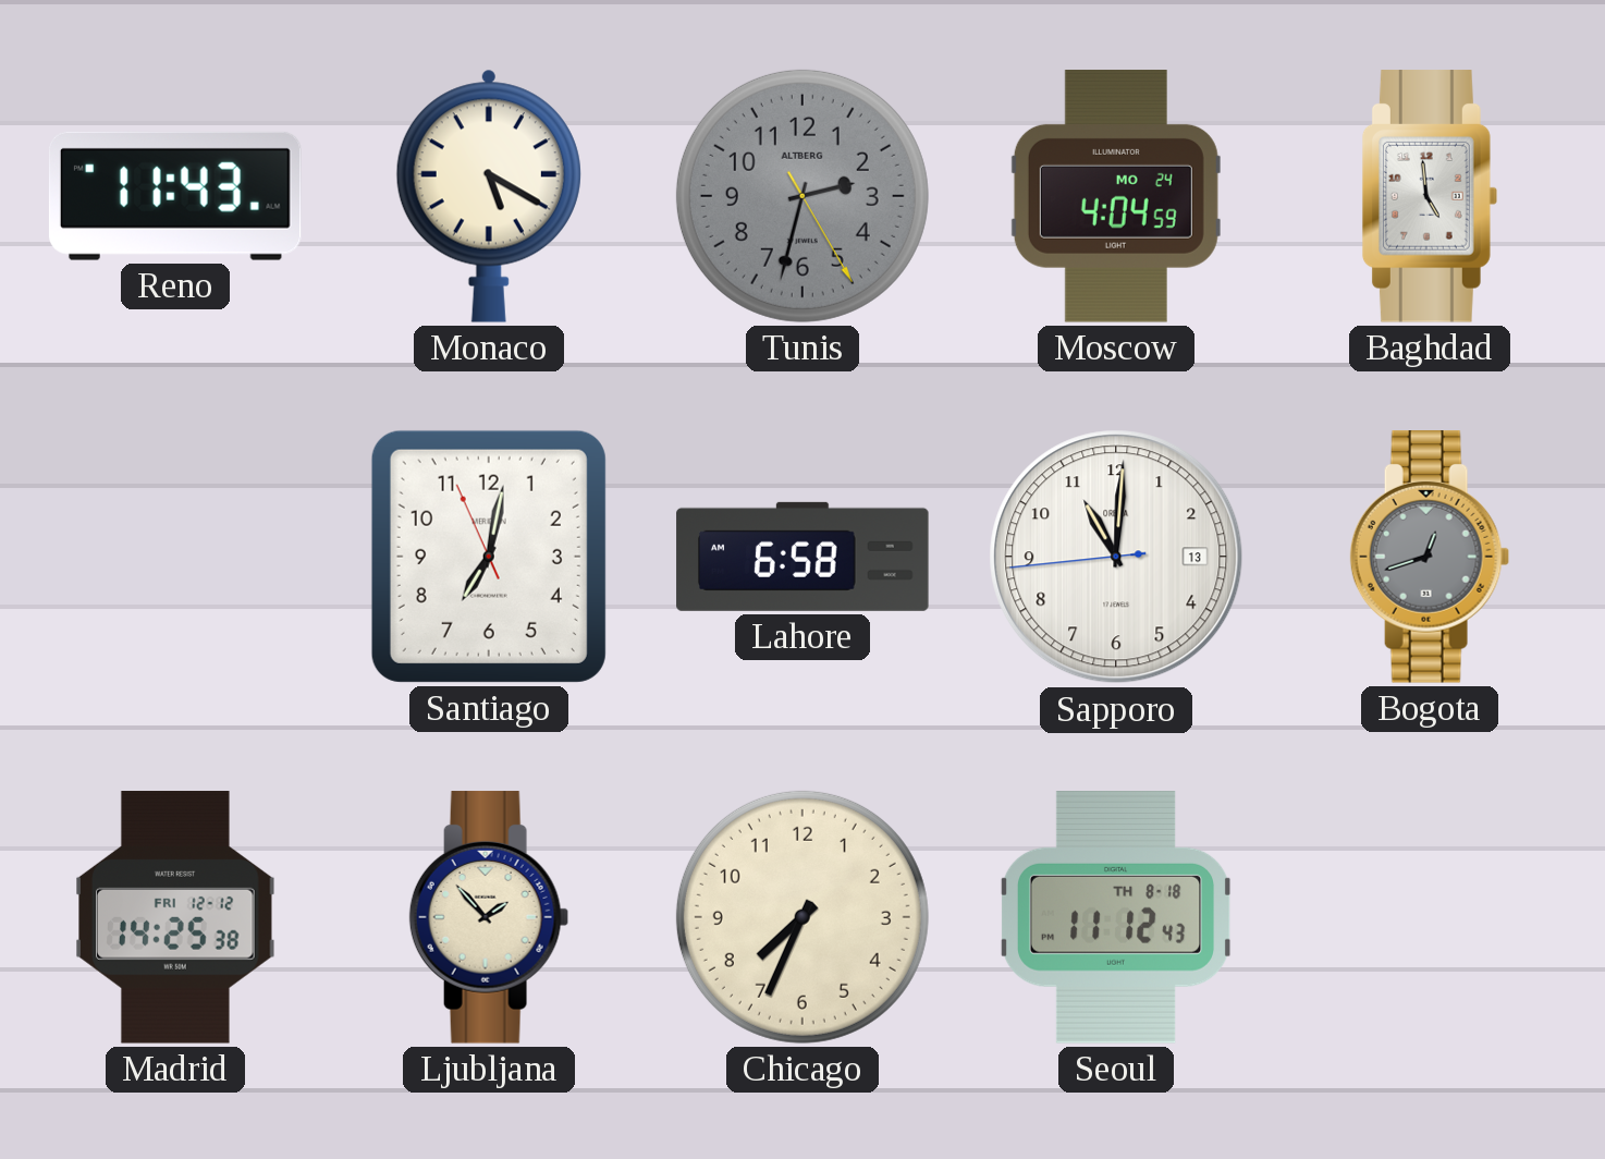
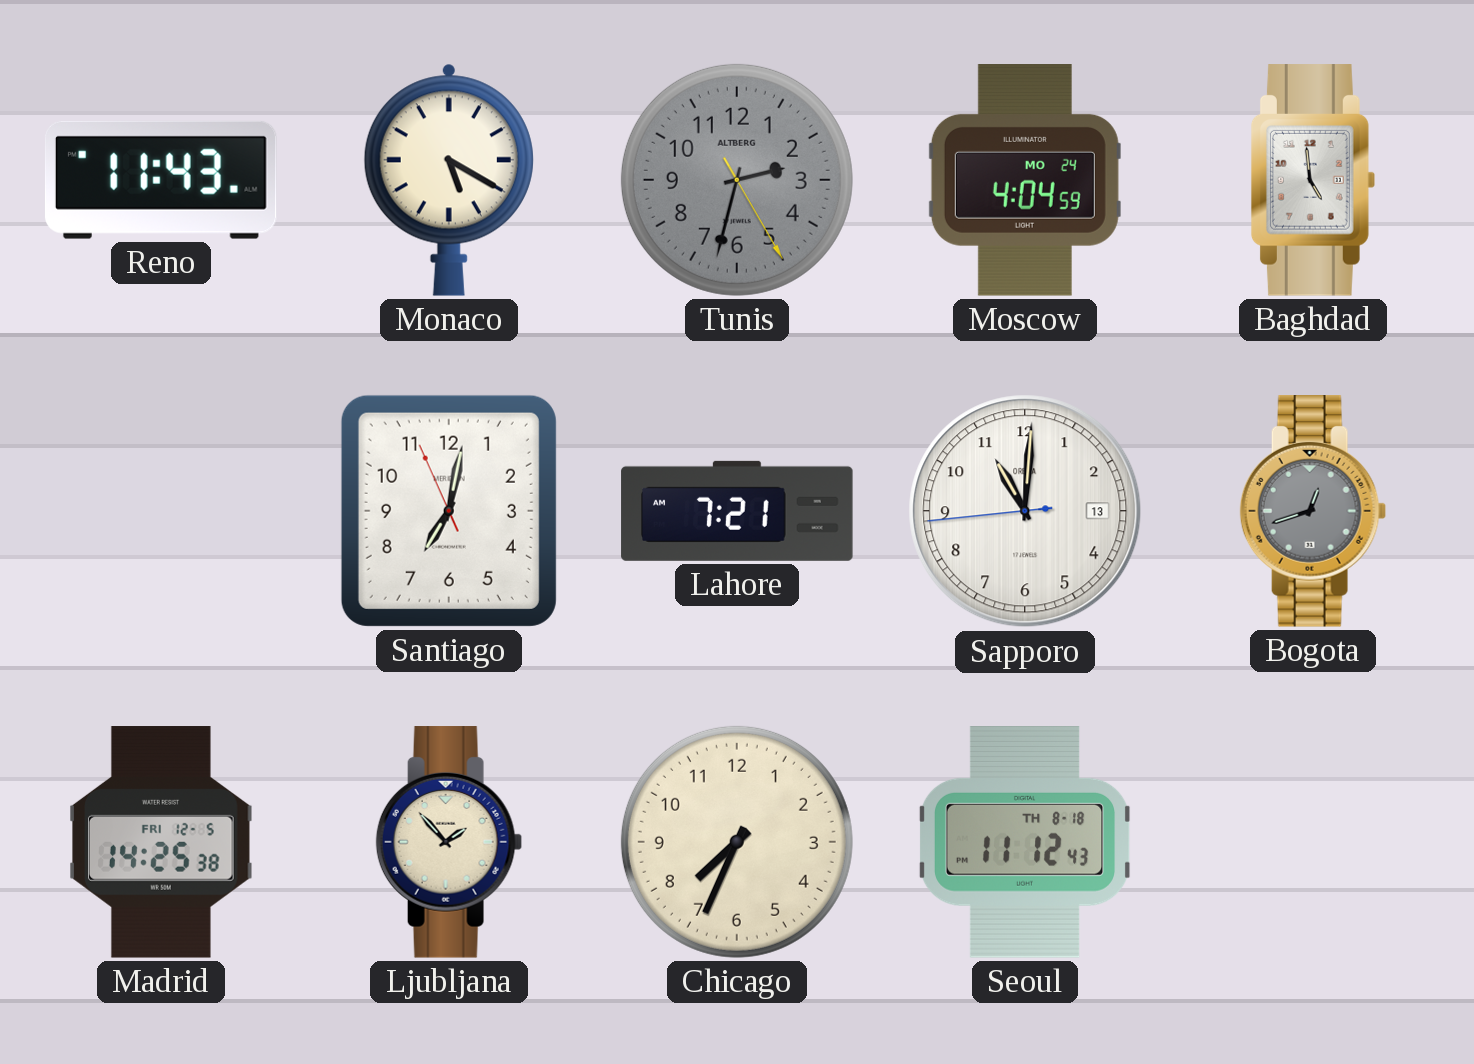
Lahore: 6:58 -> 7:21
Madrid date: FRI 12-12 -> FRI 12-5
